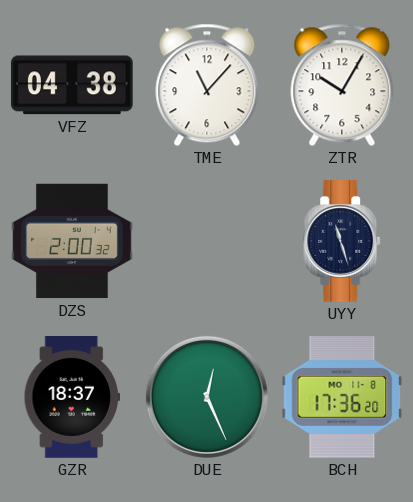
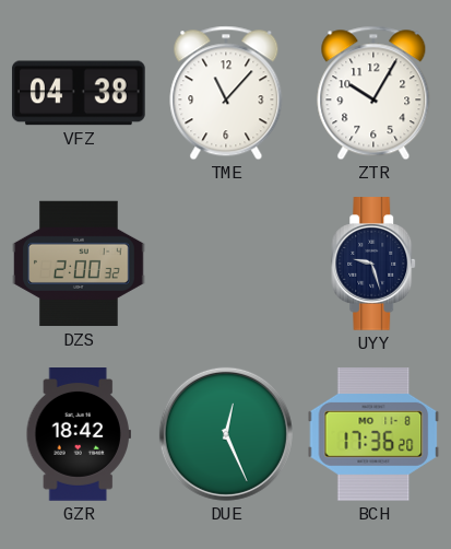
UYY: 11:27 -> 9:27
GZR: 18:37 -> 18:42
